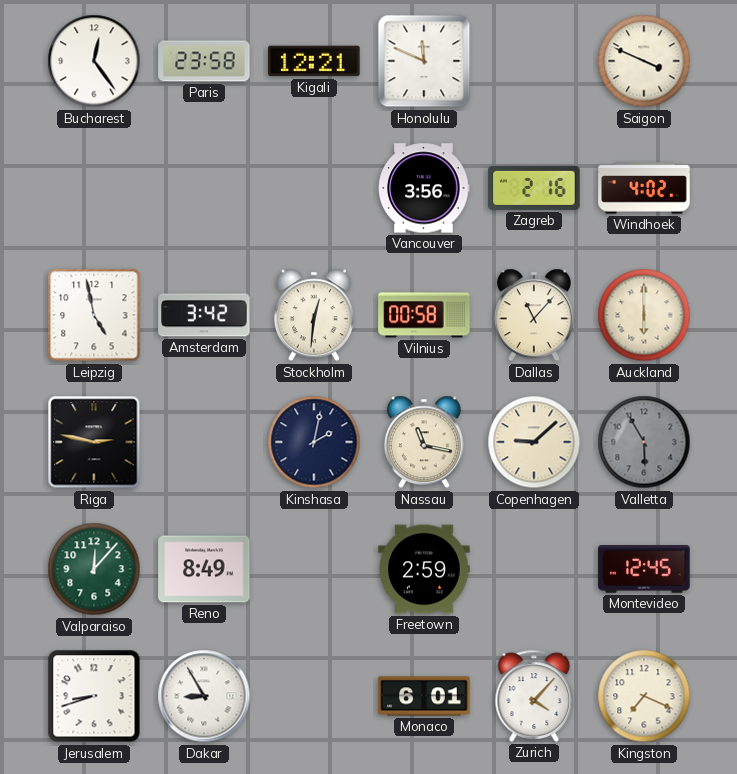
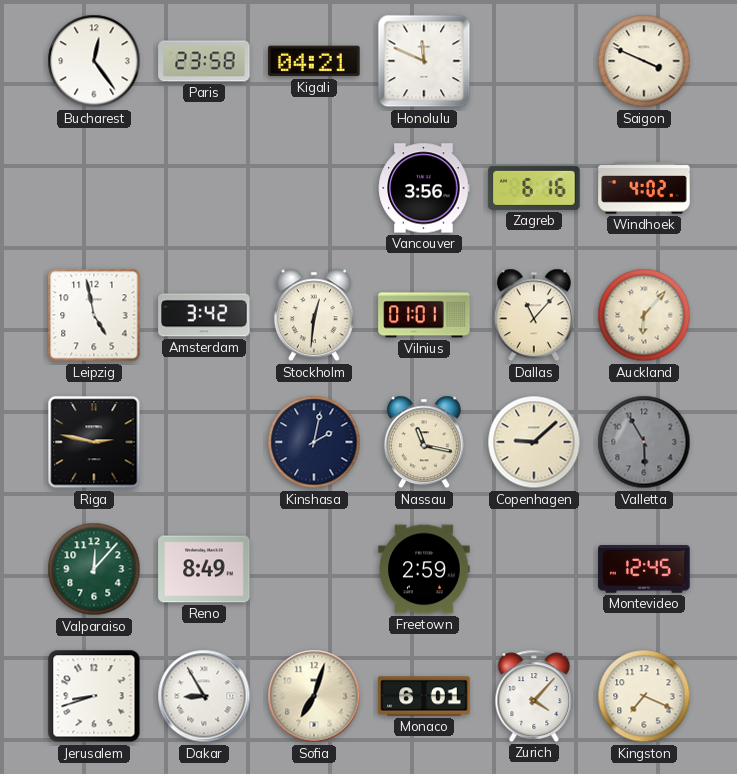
Kigali: 12:21 -> 04:21
Zagreb: 2:16 -> 6:16
Vilnius: 00:58 -> 01:01
Auckland: 6:00 -> 6:07
Sofia: none -> 7:03
